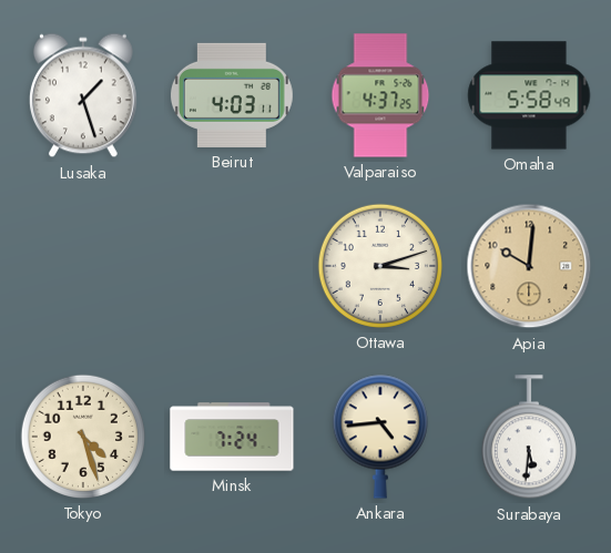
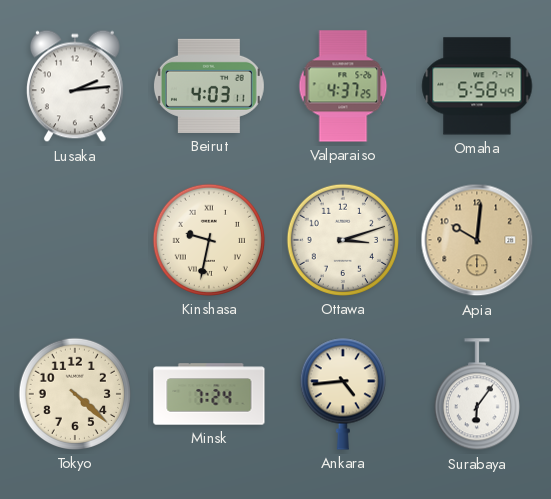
Lusaka: 1:27 -> 2:14
Kinshasa: none -> 9:32
Tokyo: 4:27 -> 4:22
Surabaya: 5:31 -> 6:06
